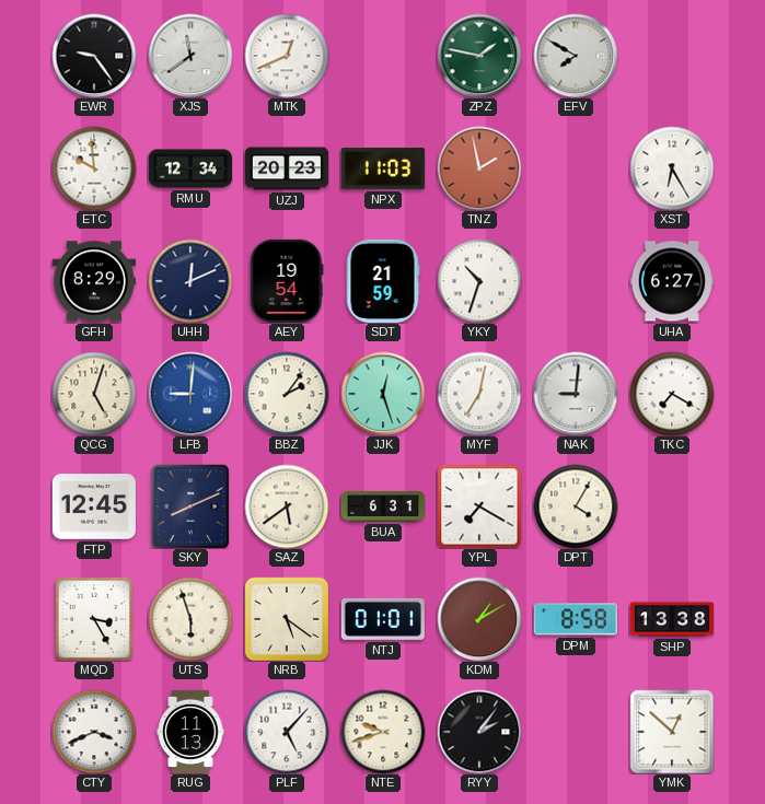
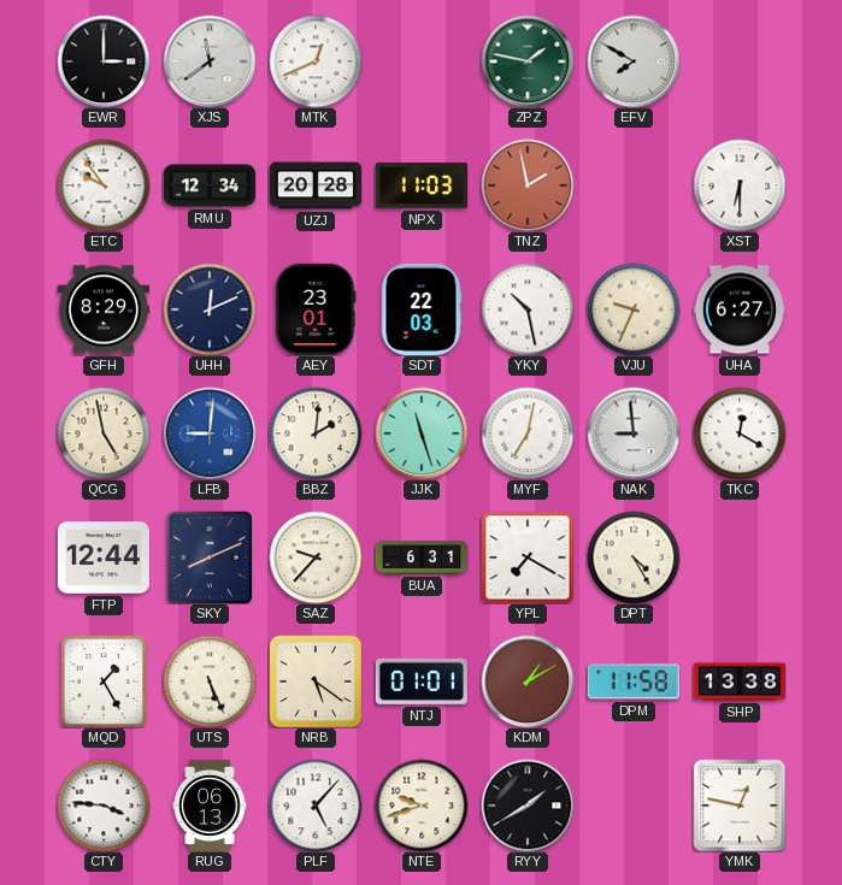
EWR: 9:24 -> 3:00
ETC: 9:59 -> 9:54
UZJ: 20:23 -> 20:28
XST: 6:25 -> 6:30
AEY: 19:54 -> 23:01
SDT: 21:59 -> 22:03
YKY: 10:33 -> 10:28
VJU: none -> 9:34
QCG: 5:03 -> 4:58
BBZ: 2:06 -> 2:01
JJK: 12:27 -> 11:27
NAK: 9:01 -> 8:59
TKC: 7:20 -> 12:20
FTP: 12:45 -> 12:44
SAZ: 5:39 -> 9:37
DPT: 4:05 -> 4:25
MQD: 3:25 -> 1:25
UTS: 5:57 -> 5:26
DPM: 8:58 -> 11:58
CTY: 3:41 -> 3:46
RUG: 11:13 -> 06:13
RYY: 2:06 -> 1:40
YMK: 12:52 -> 12:47
